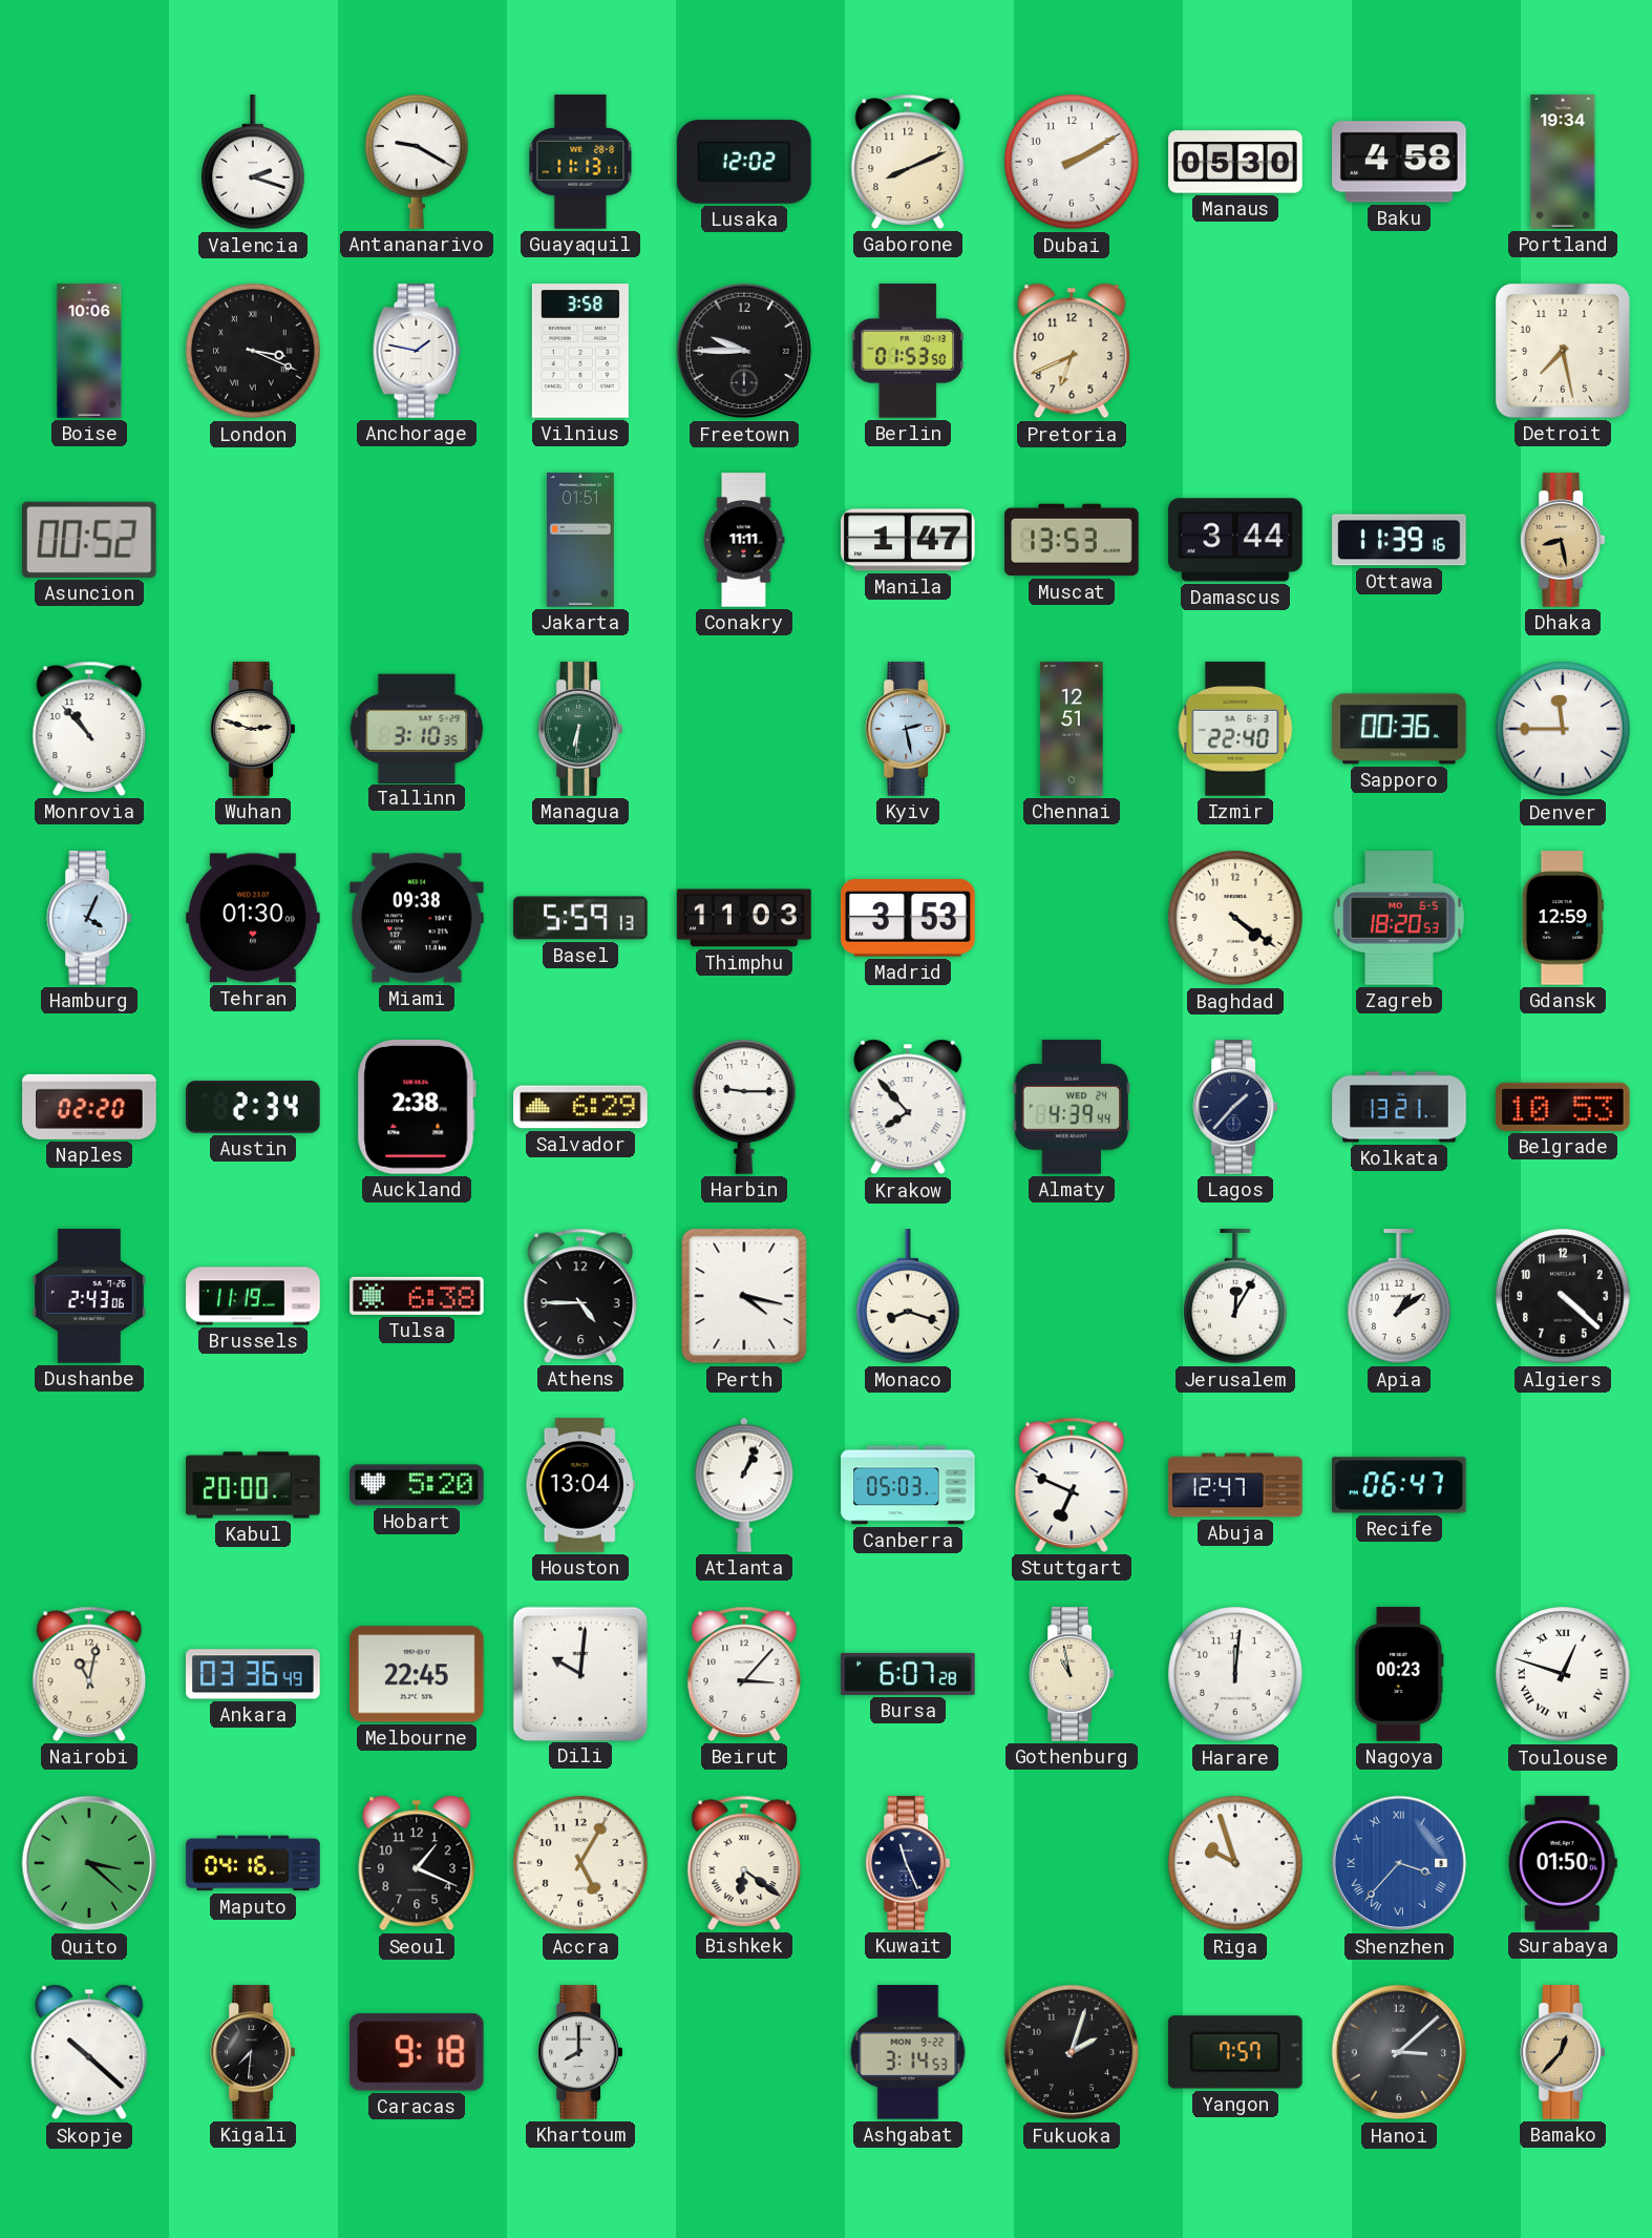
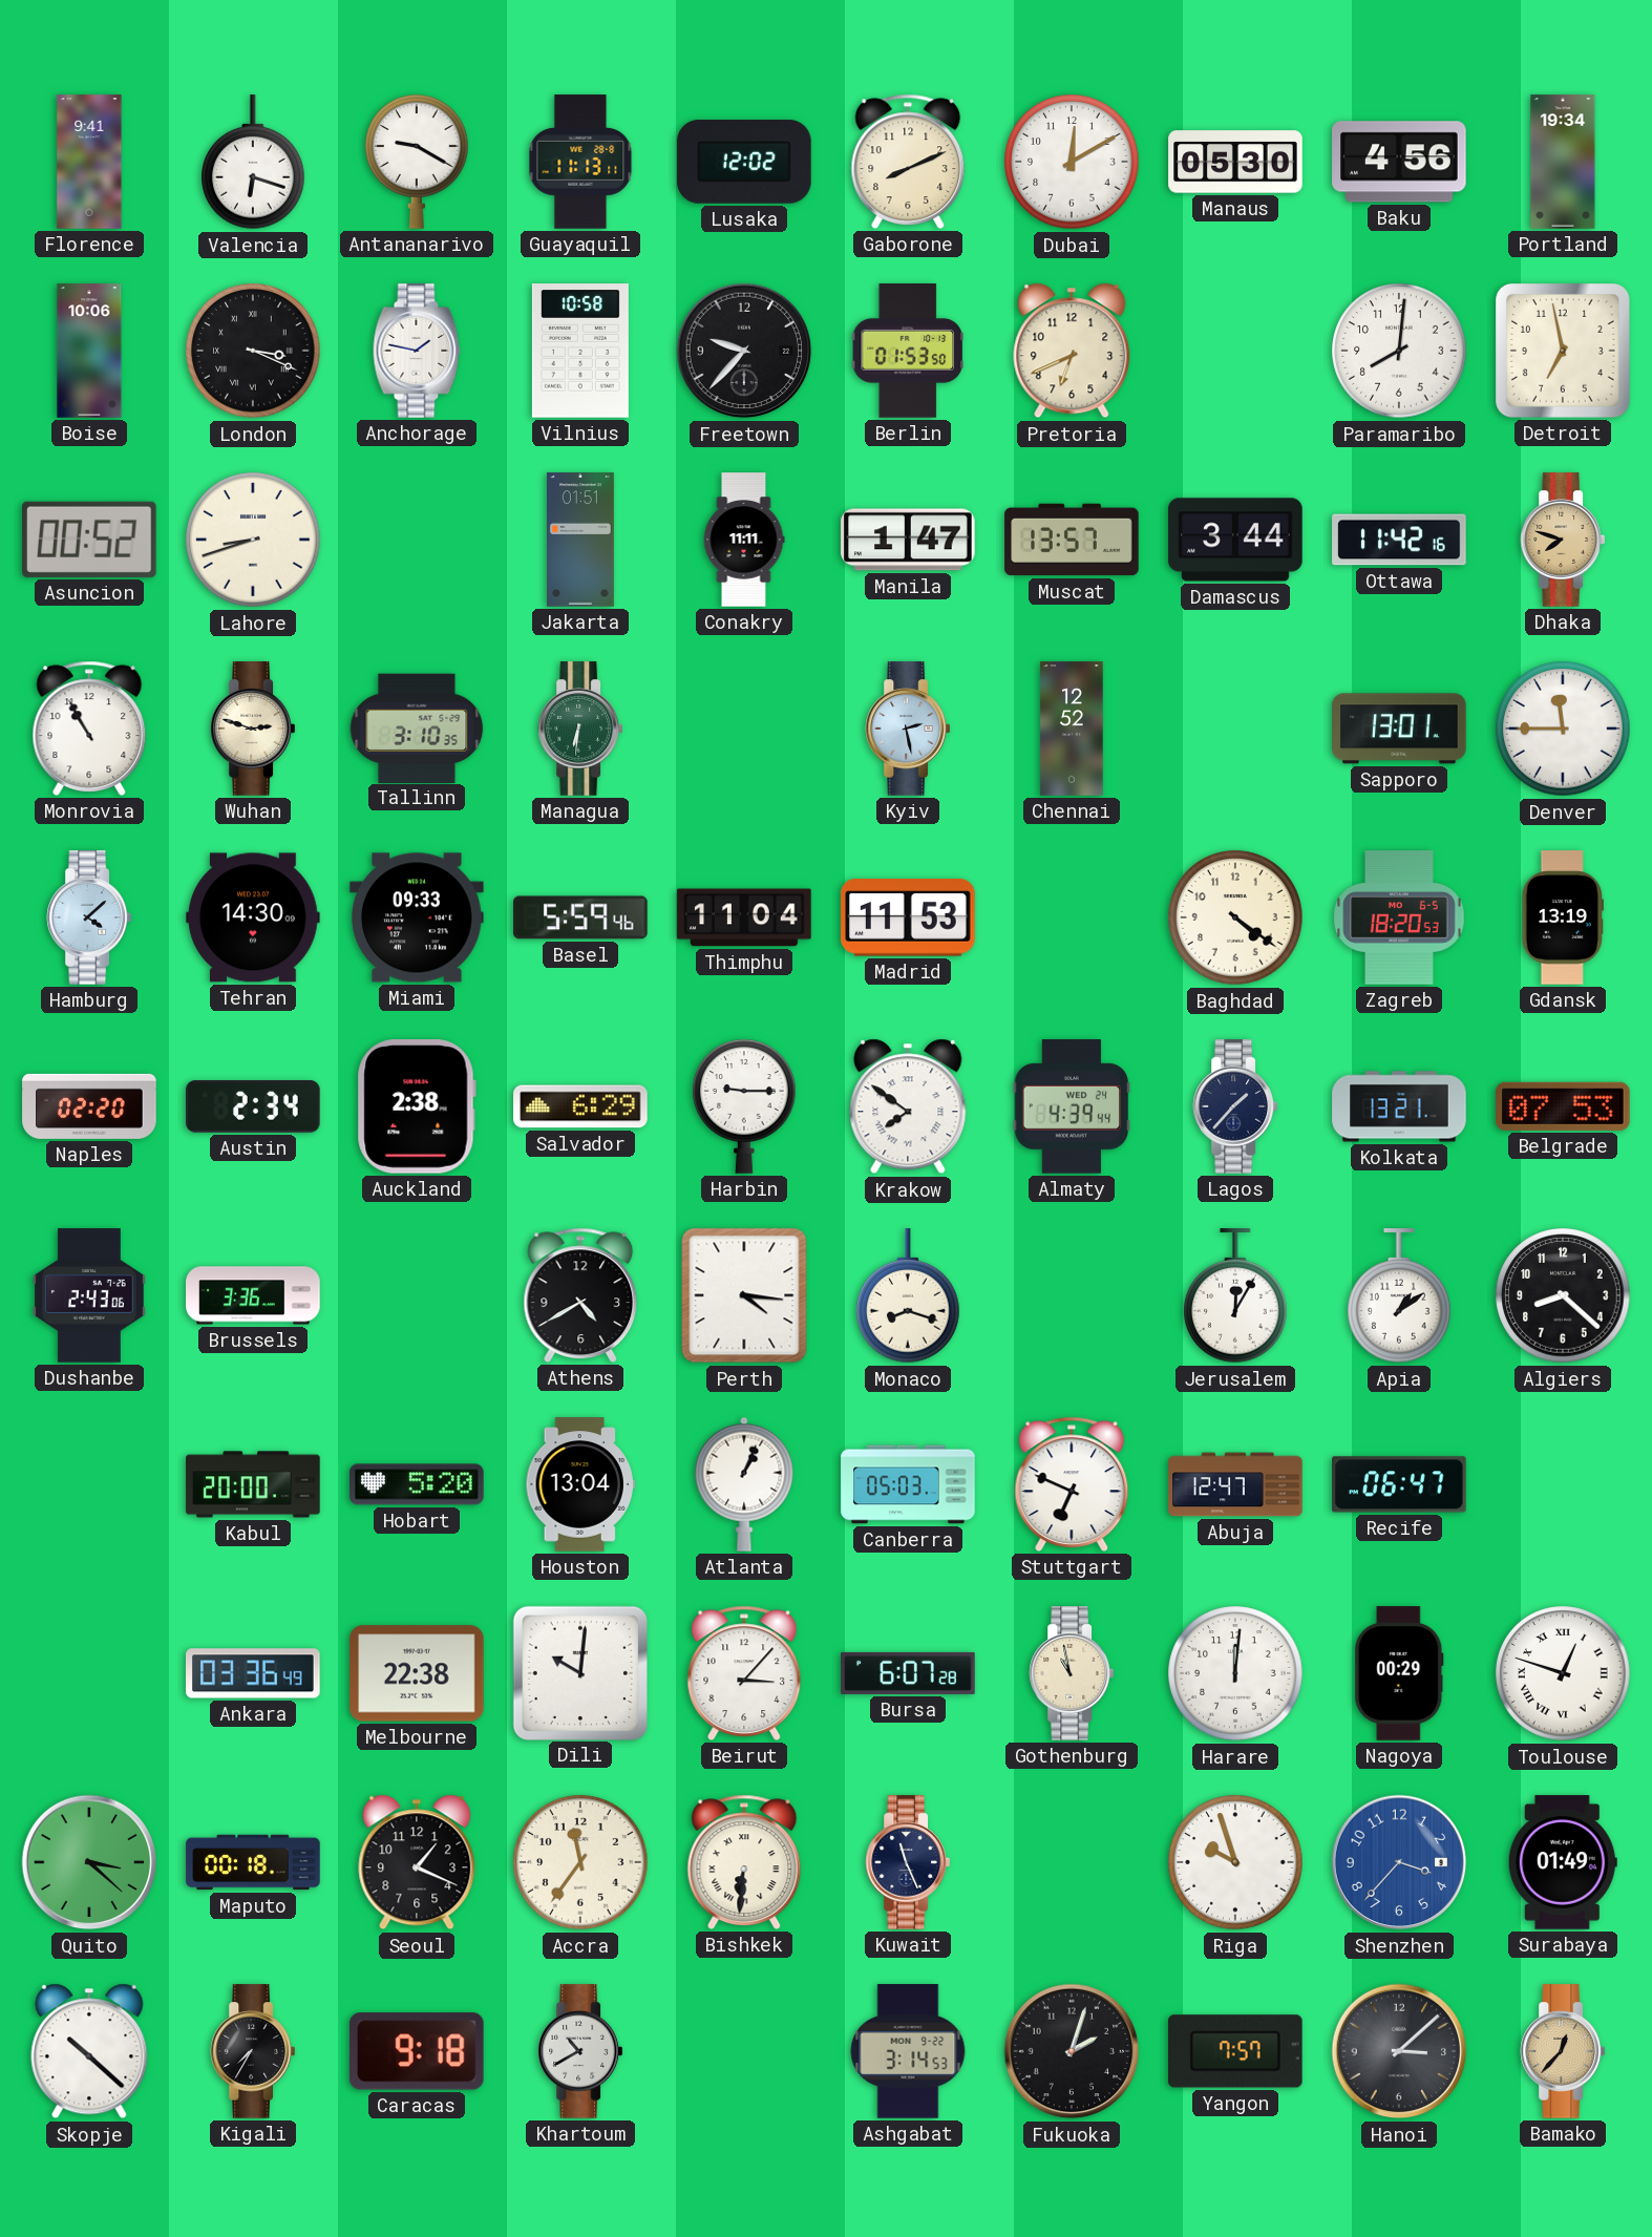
Florence: none -> 9:41
Valencia: 2:18 -> 6:18
Dubai: 2:10 -> 12:10
Baku: 4:58 -> 4:56
Vilnius: 3:58 -> 10:58
Freetown: 9:45 -> 9:37
Paramaribo: none -> 8:01
Detroit: 7:28 -> 6:58
Lahore: none -> 8:42
Muscat: 13:53 -> 13:57
Ottawa: 11:39 -> 11:42
Dhaka: 8:28 -> 7:48
Monrovia: 10:53 -> 10:55
Chennai: 12:51 -> 12:52
Izmir: 22:40 -> none
Sapporo: 00:36 -> 13:01
Hamburg: 4:04 -> 4:08
Tehran: 01:30 -> 14:30
Miami: 09:38 -> 09:33
Basel: 5:59:13 -> 5:59:46
Thimphu: 11:03 -> 11:04
Madrid: 3:53 -> 11:53
Gdansk: 12:59 -> 13:19
Krakow: 7:53 -> 7:51
Belgrade: 10:53 -> 07:53
Brussels: 11:19 -> 3:36
Tulsa: 6:38 -> none
Athens: 4:45 -> 4:40
Perth: 4:17 -> 4:16
Algiers: 4:22 -> 8:22
Nairobi: 11:02 -> none
Melbourne: 22:45 -> 22:38
Nagoya: 00:23 -> 00:29
Maputo: 04:16 -> 00:18
Accra: 5:05 -> 11:36
Bishkek: 6:21 -> 6:31
Shenzhen numerals: Roman -> Arabic
Surabaya: 01:50 -> 01:49
Kigali: 7:31 -> 7:35
Khartoum: 8:00 -> 10:40
